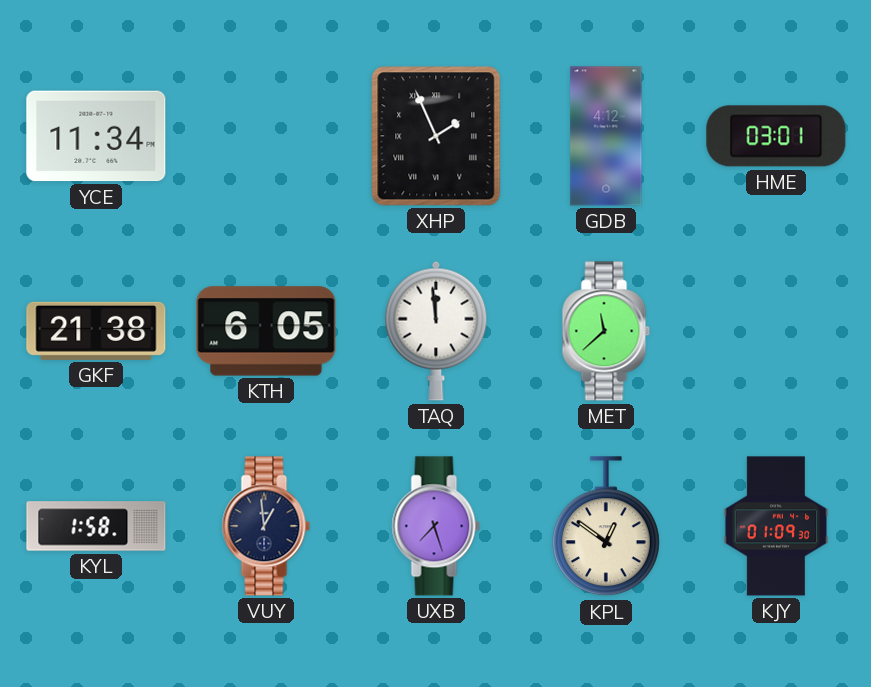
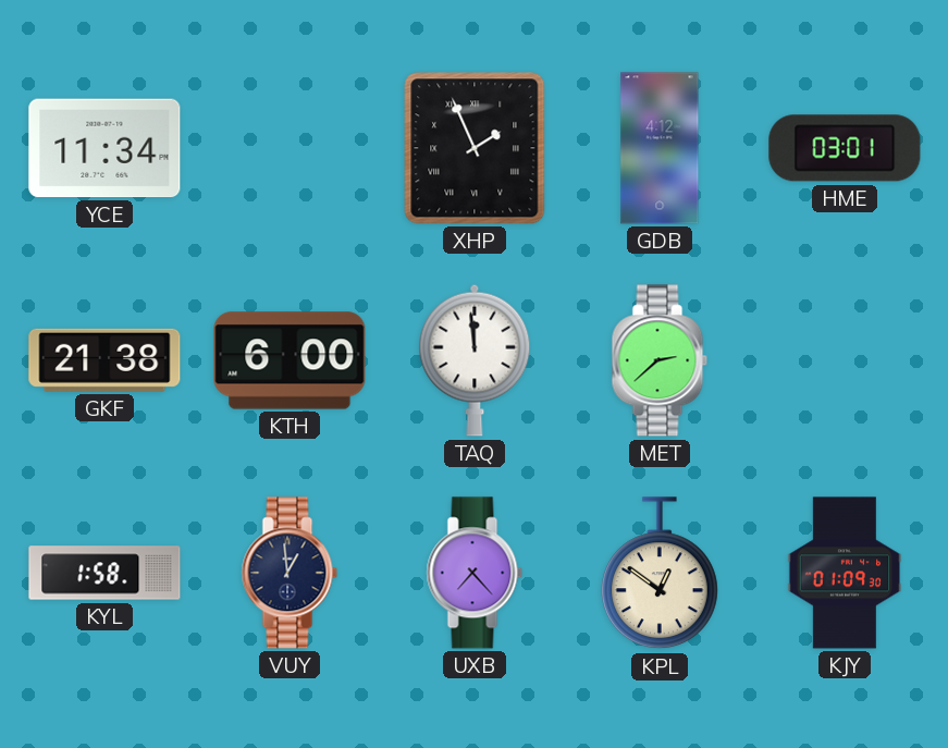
KTH: 6:05 -> 6:00
MET: 11:38 -> 2:38
UXB: 7:27 -> 7:23
